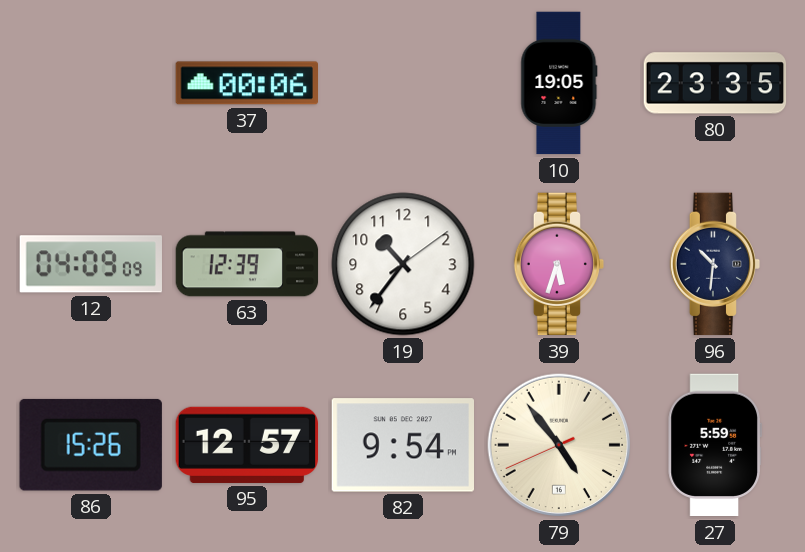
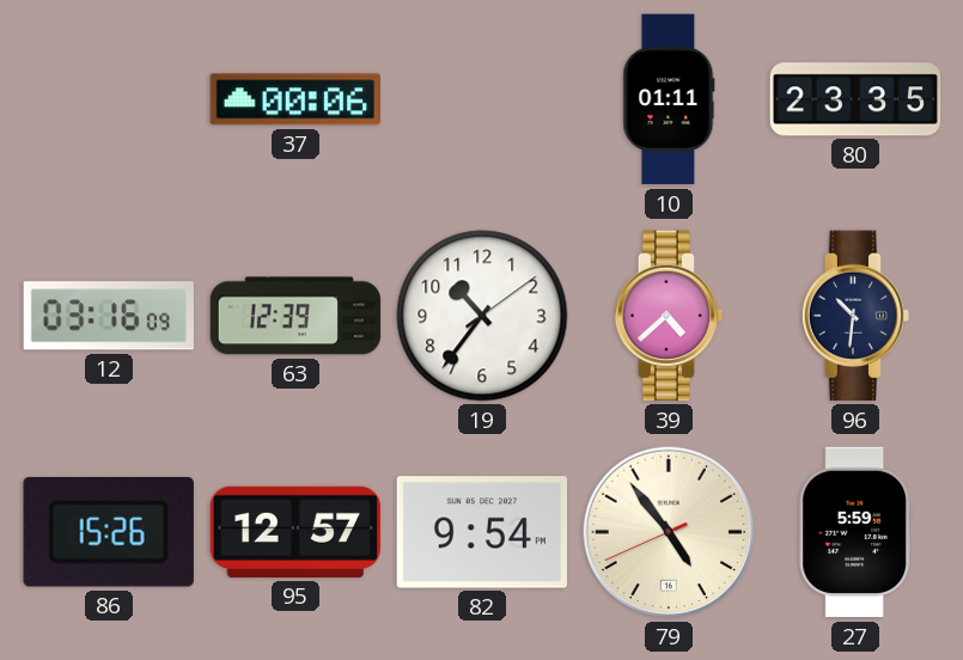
10: 19:05 -> 01:11
12: 04:09 -> 03:16
39: 5:33 -> 4:38
